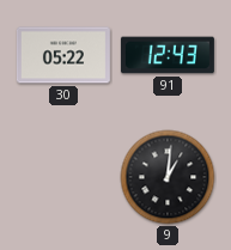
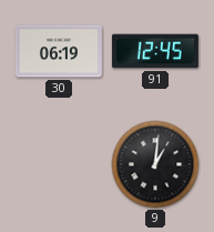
30: 05:22 -> 06:19
91: 12:43 -> 12:45
